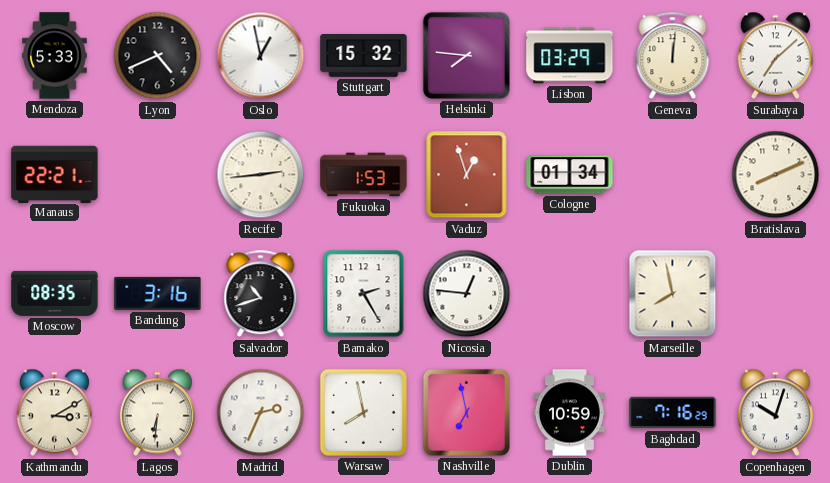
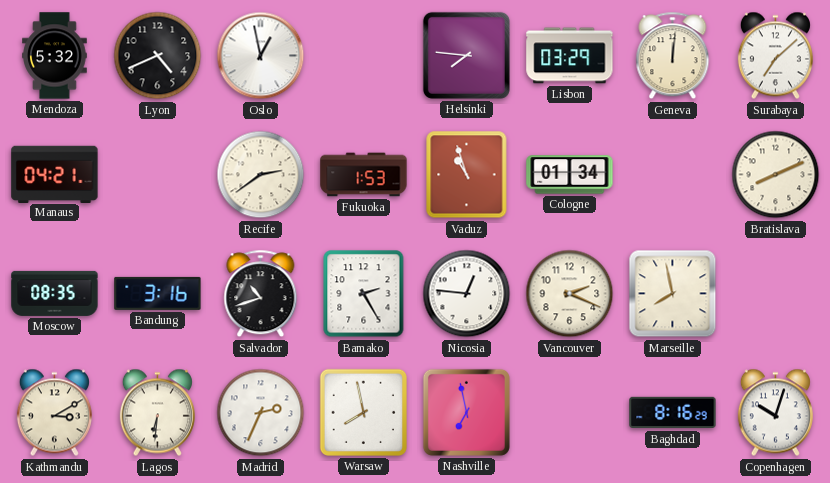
Mendoza: 5:33 -> 5:32
Stuttgart: 15:32 -> none
Manaus: 22:21 -> 04:21
Recife: 2:44 -> 2:39
Vaduz: 12:57 -> 10:57
Vancouver: none -> 2:19
Dublin: 10:59 -> none
Baghdad: 7:16 -> 8:16
